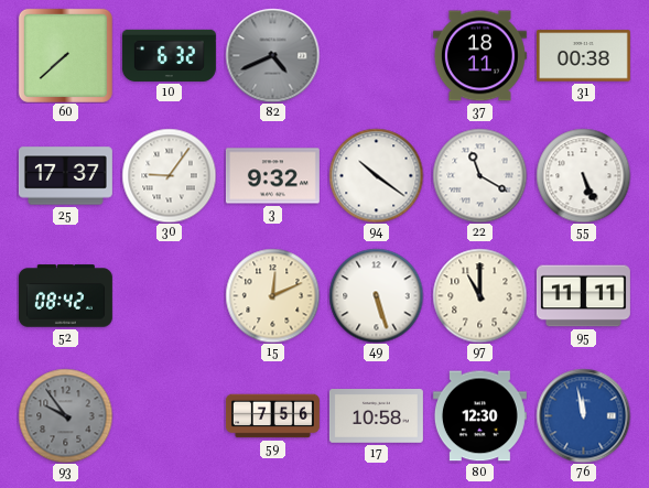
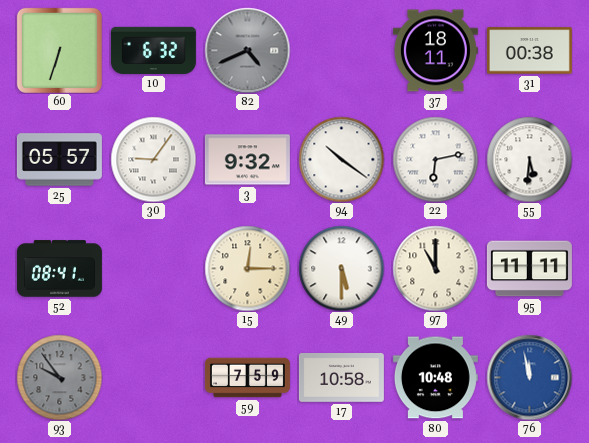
60: 7:38 -> 6:33
25: 17:37 -> 05:57
22: 11:20 -> 6:13
55: 5:26 -> 5:31
52: 08:42 -> 08:41
15: 12:11 -> 12:15
49: 5:27 -> 5:30
59: 7:56 -> 7:59
80: 12:30 -> 10:48
